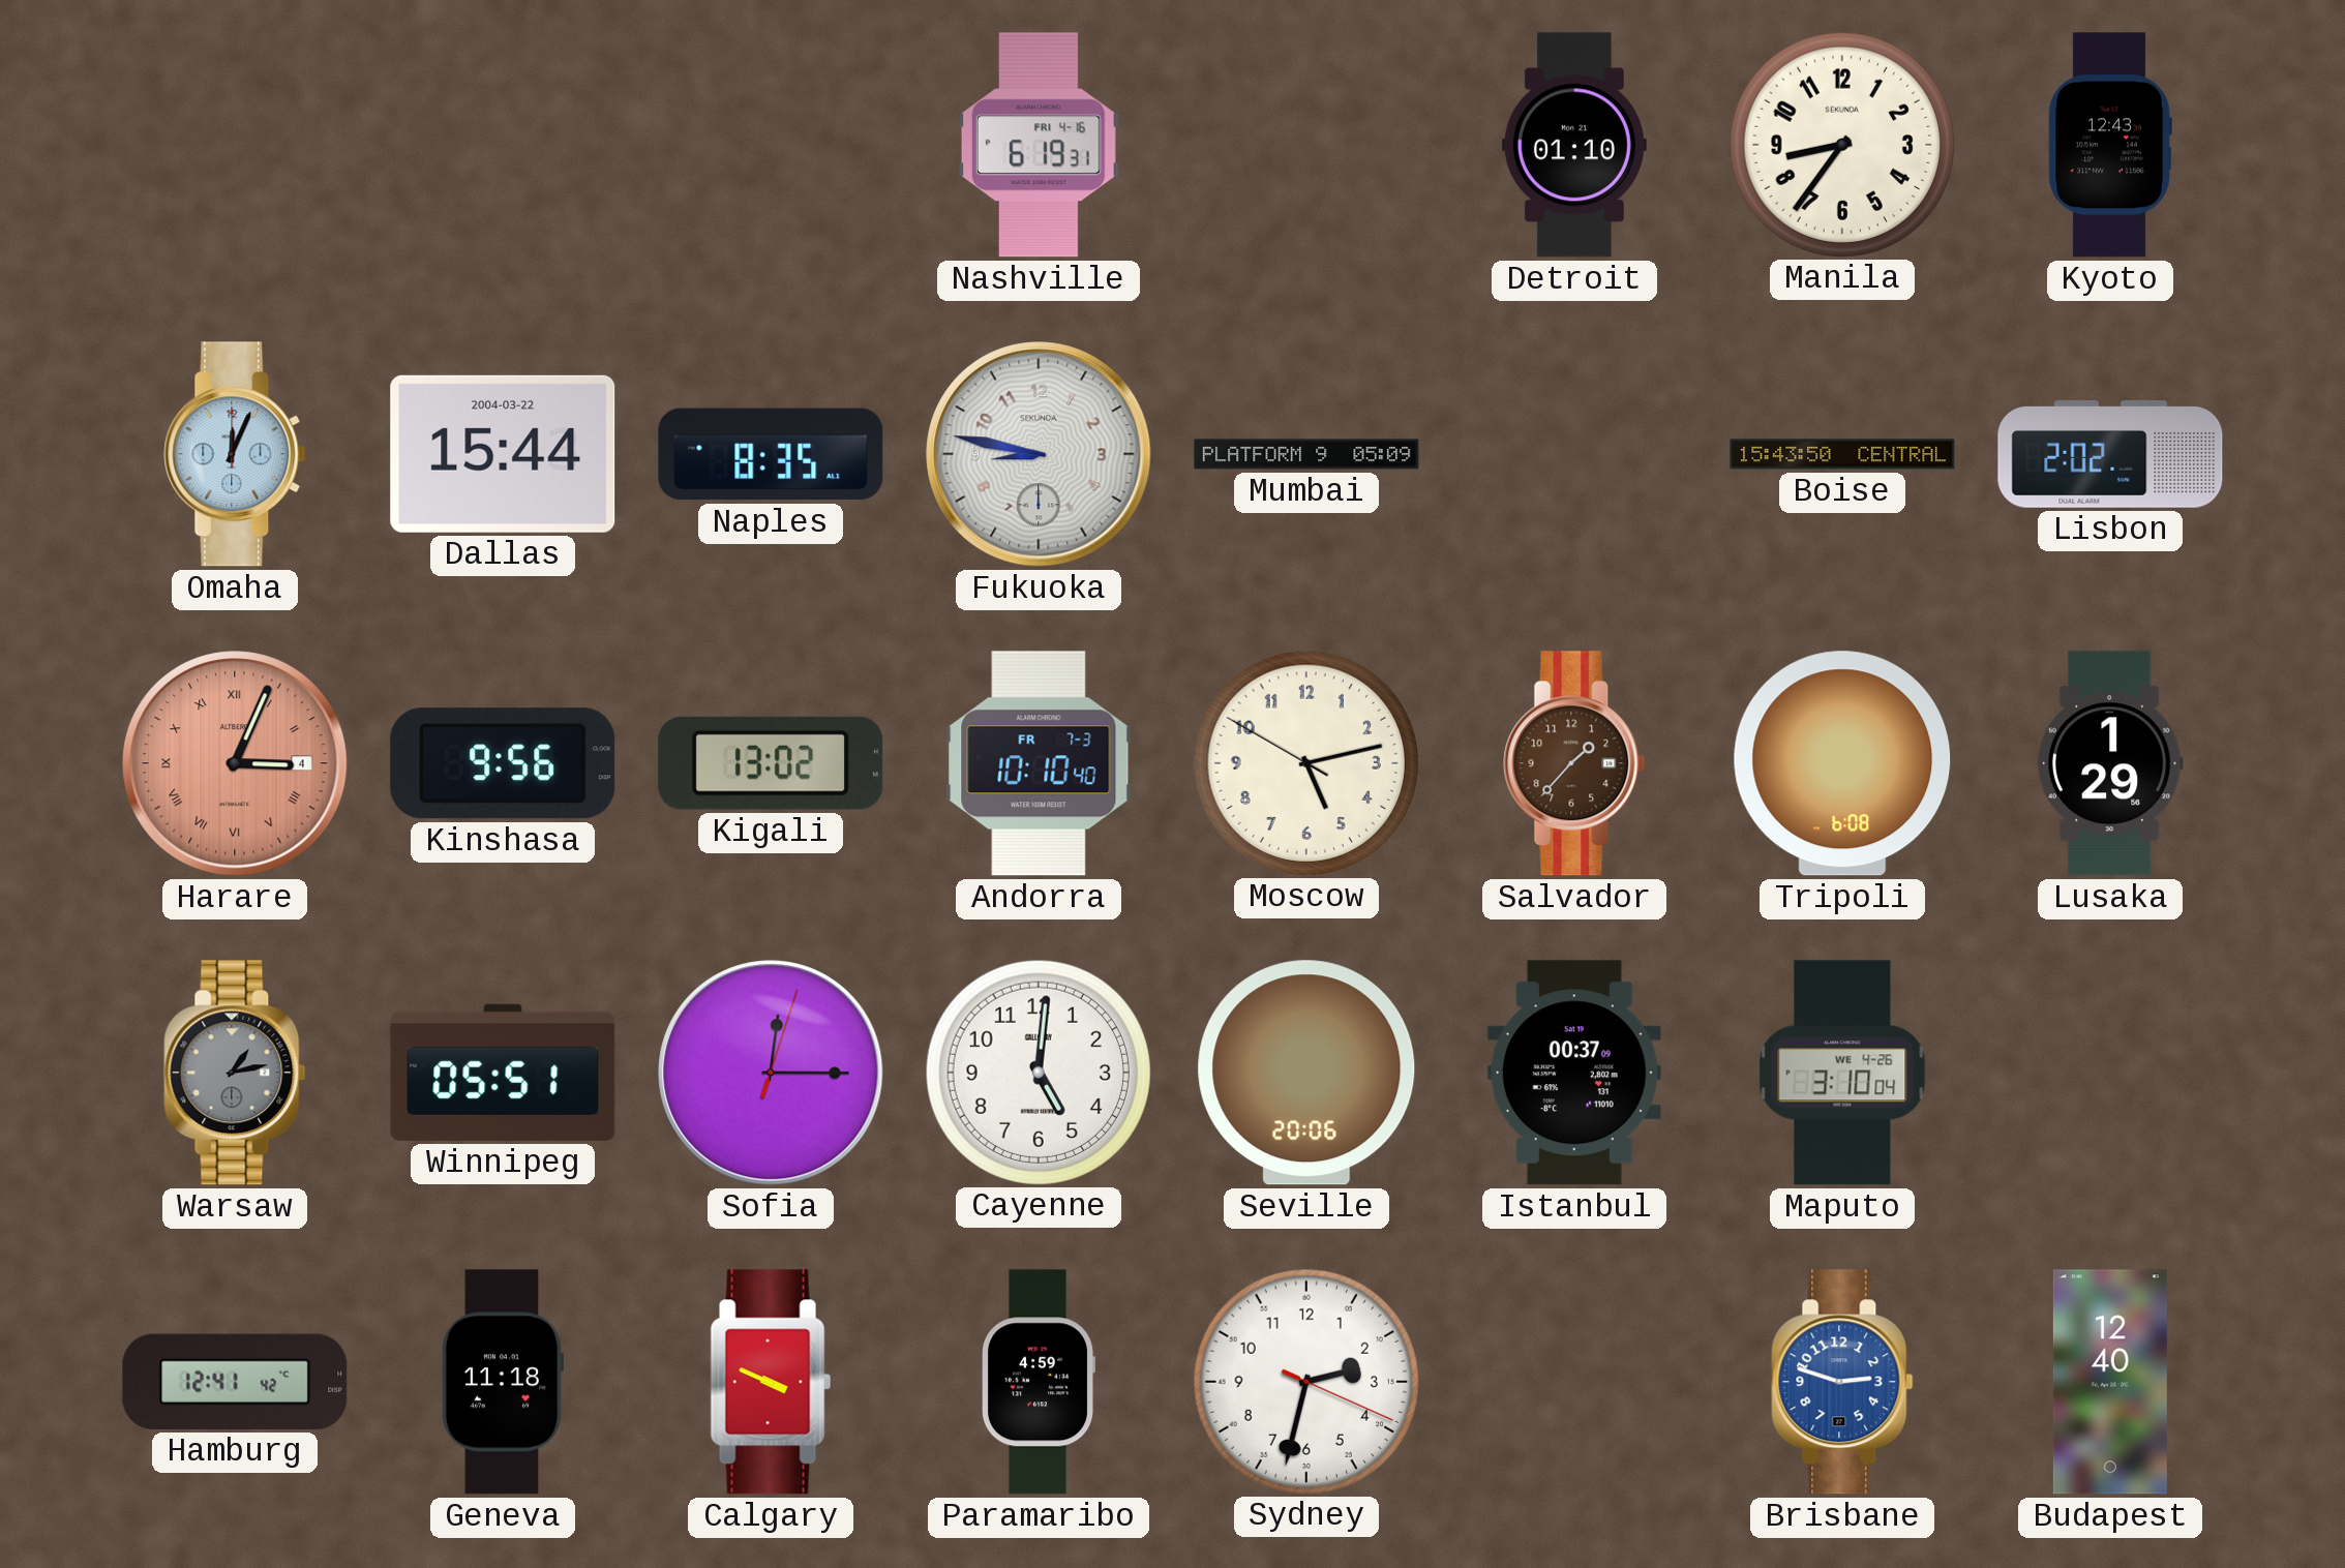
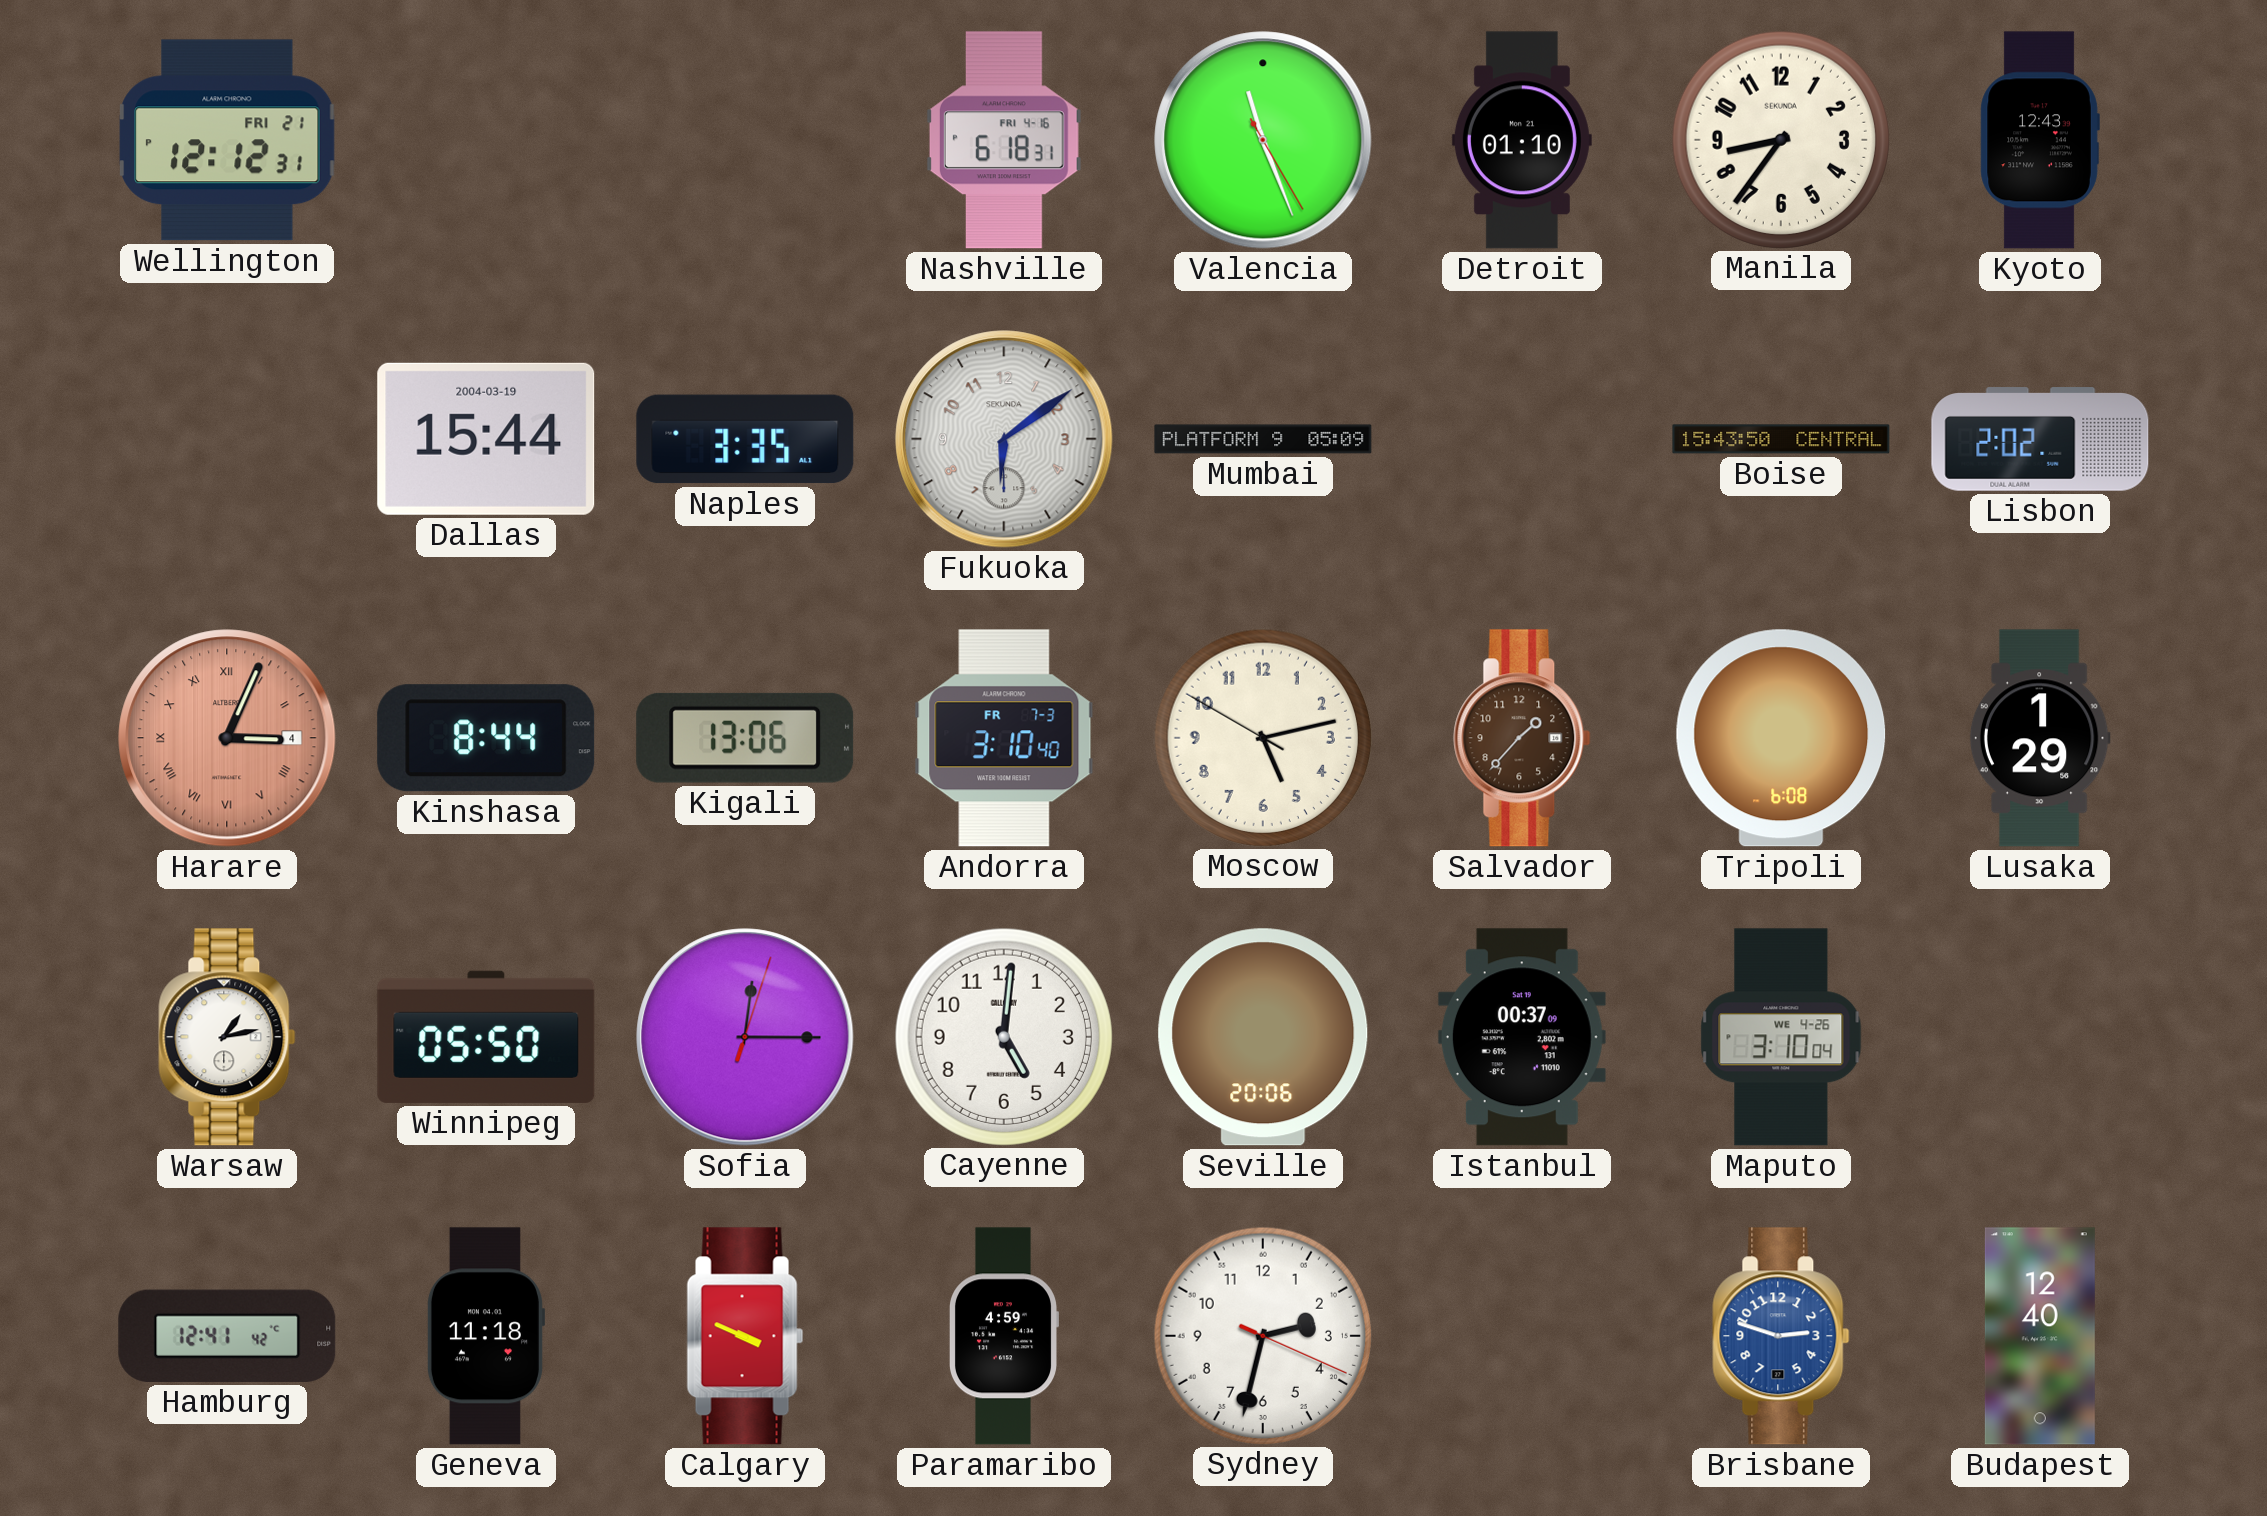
Wellington: none -> 12:12
Nashville: 6:19 -> 6:18
Valencia: none -> 11:26
Omaha: 12:04 -> none
Dallas date: 2004-03-22 -> 2004-03-19
Naples: 8:35 -> 3:35
Fukuoka: 8:47 -> 6:09
Kinshasa: 9:56 -> 8:44
Kigali: 13:02 -> 13:06
Andorra: 10:10 -> 3:10
Warsaw dial: grey -> white
Winnipeg: 05:51 -> 05:50
